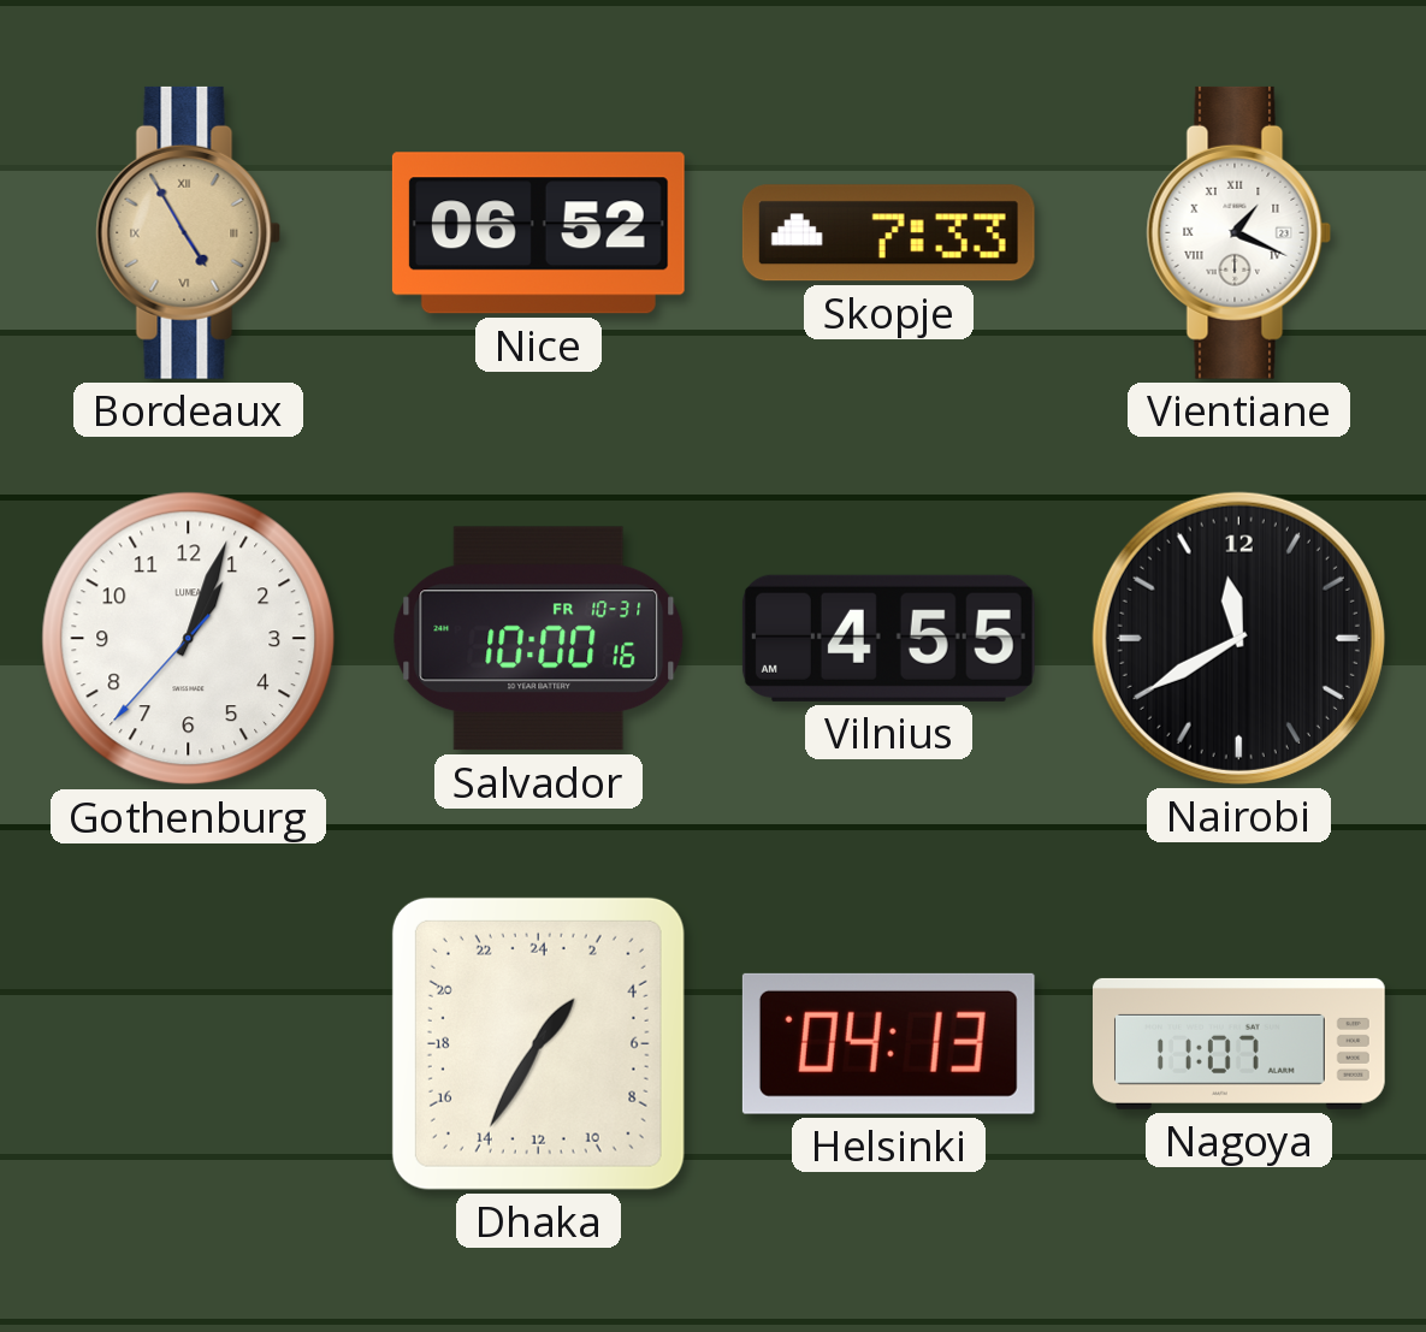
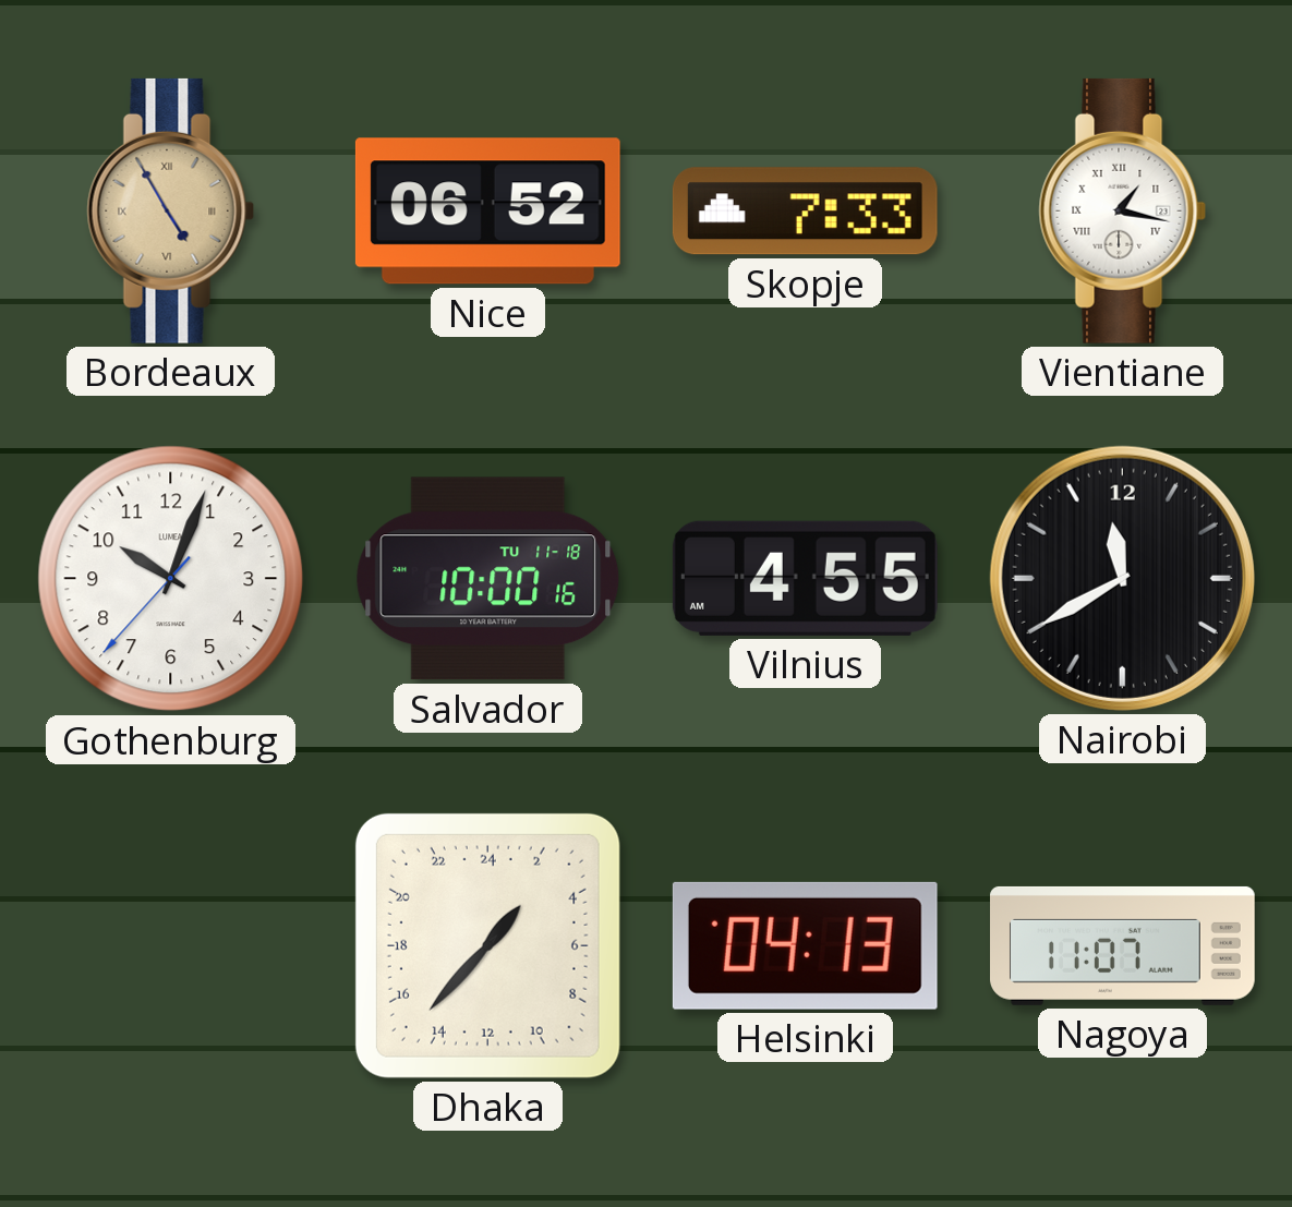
Vientiane: 1:19 -> 1:17
Gothenburg: 1:03 -> 10:03
Salvador date: FR 10-31 -> TU 11-18
Dhaka: 2:35 -> 2:37
